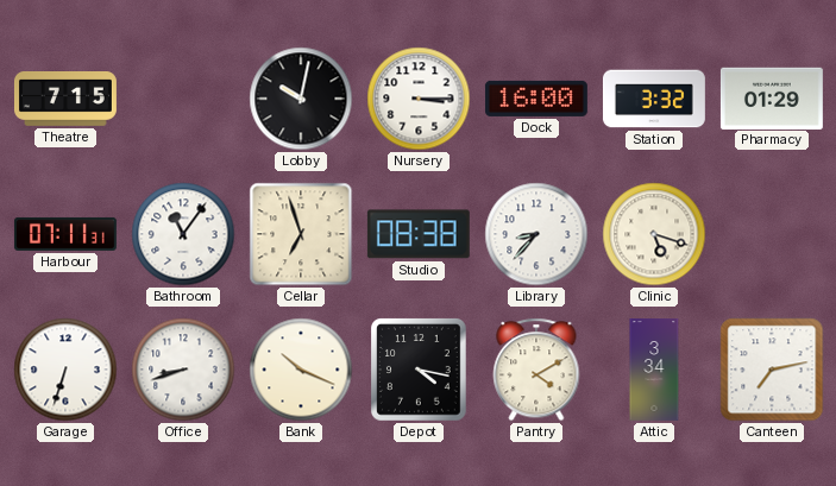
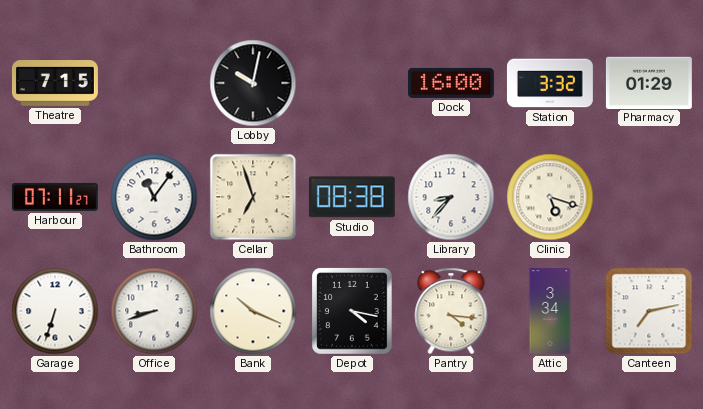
Nursery: 3:15 -> none
Harbour: 07:11:31 -> 07:11:27
Pantry: 4:10 -> 4:16
